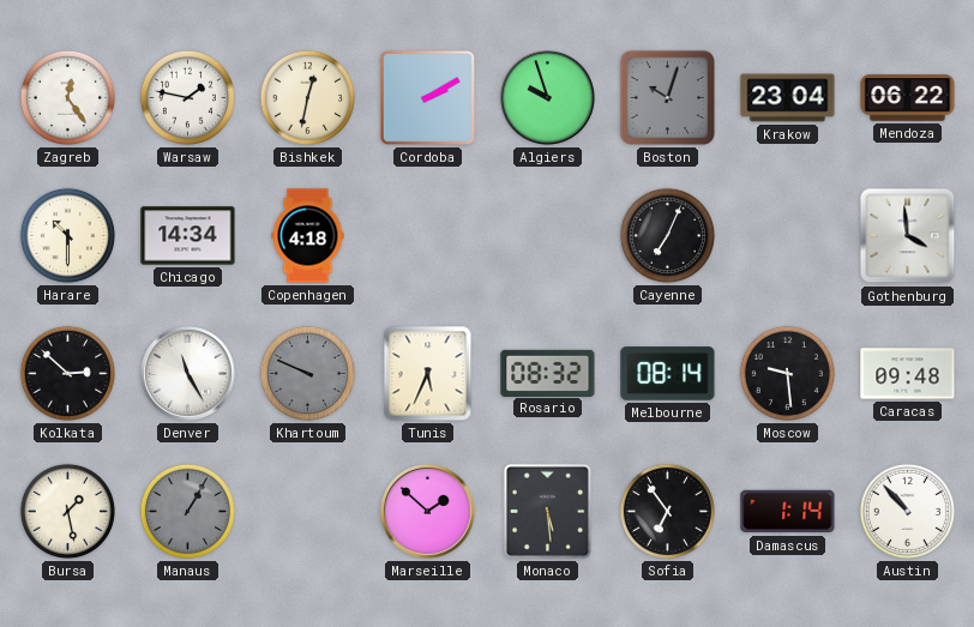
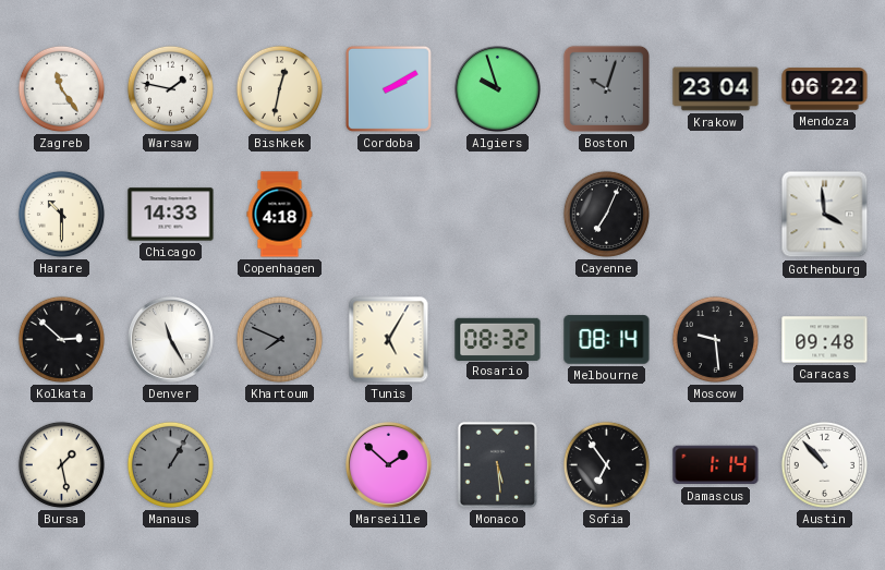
Zagreb: 12:24 -> 11:24
Chicago: 14:34 -> 14:33
Khartoum: 9:49 -> 7:49
Tunis: 5:34 -> 5:05
